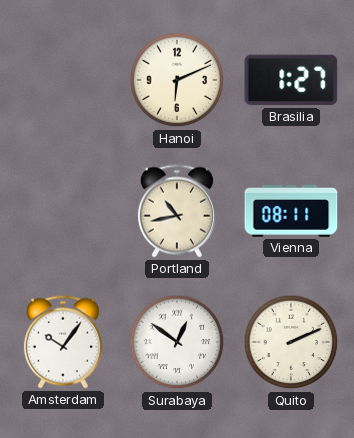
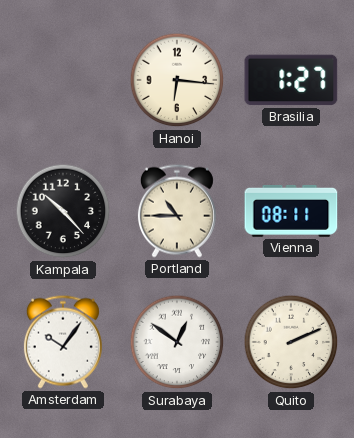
Hanoi: 6:11 -> 6:16
Kampala: none -> 10:23
Portland: 10:43 -> 10:45
